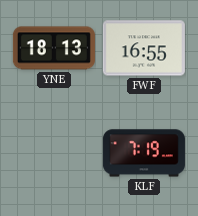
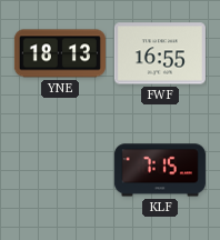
KLF: 7:19 -> 7:15
